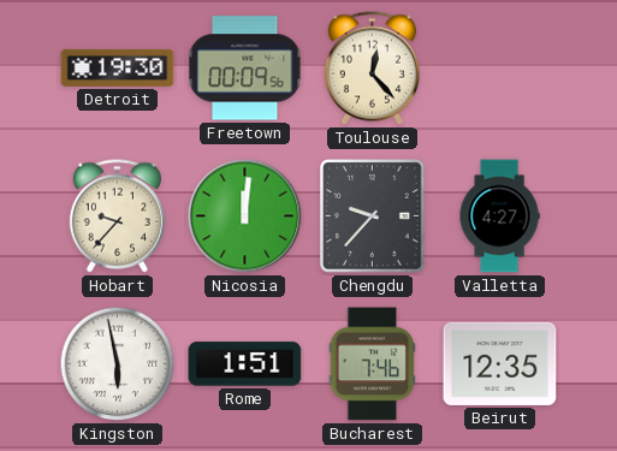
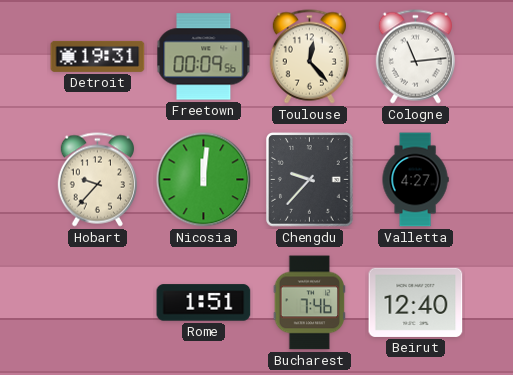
Detroit: 19:30 -> 19:31
Cologne: none -> 11:14
Kingston: 5:58 -> none
Beirut: 12:35 -> 12:40
